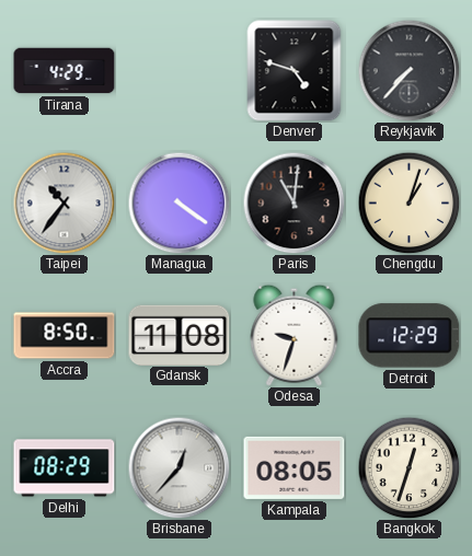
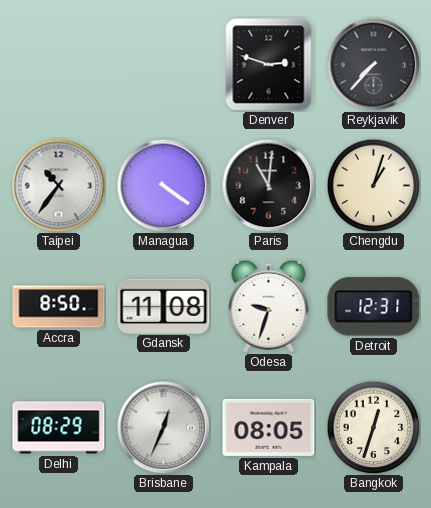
Tirana: 4:29 -> none
Denver: 4:48 -> 2:48
Detroit: 12:29 -> 12:31
Brisbane: 12:37 -> 12:34
